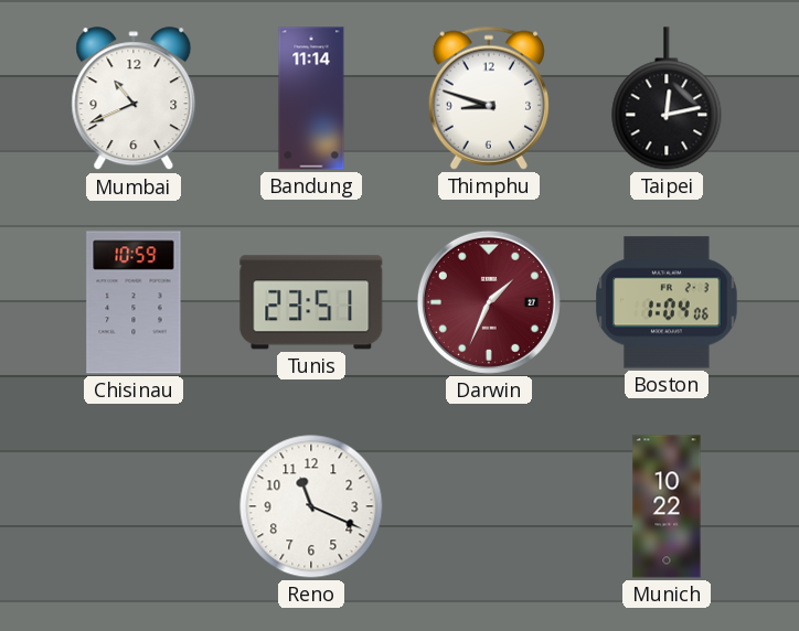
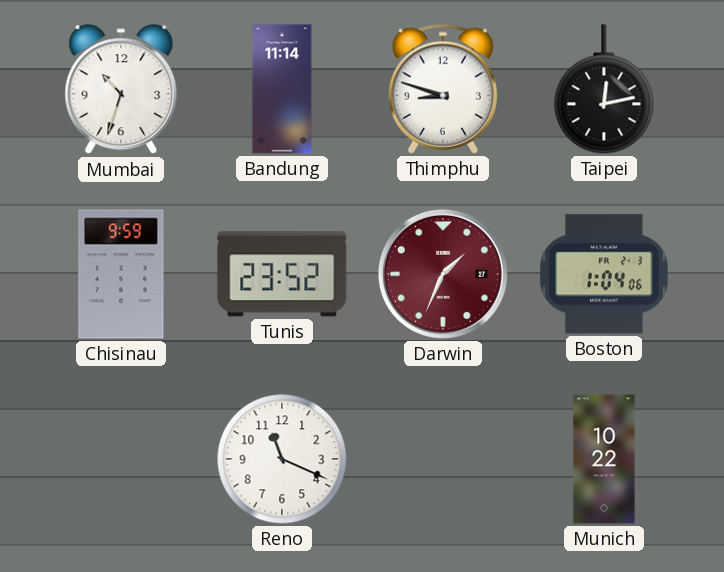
Mumbai: 10:41 -> 10:33
Chisinau: 10:59 -> 9:59
Tunis: 23:51 -> 23:52
